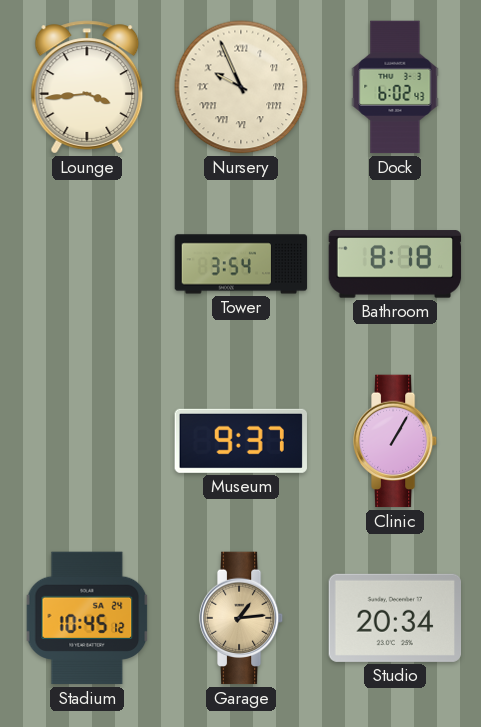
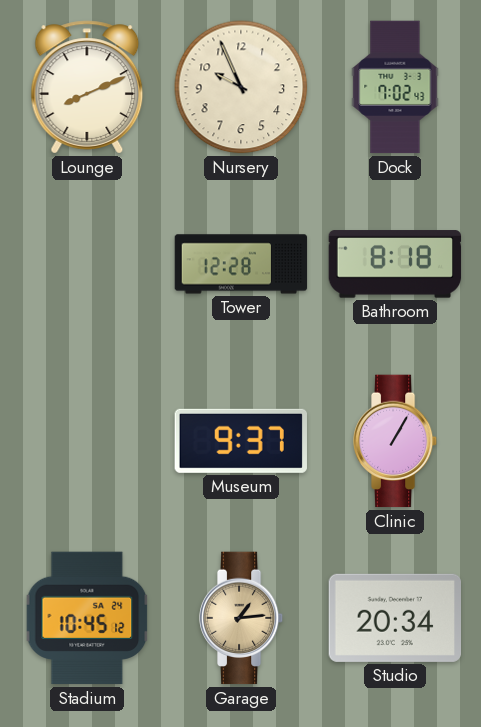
Lounge: 3:44 -> 8:11
Nursery numerals: Roman -> Arabic
Dock: 6:02 -> 7:02
Tower: 3:54 -> 12:28
